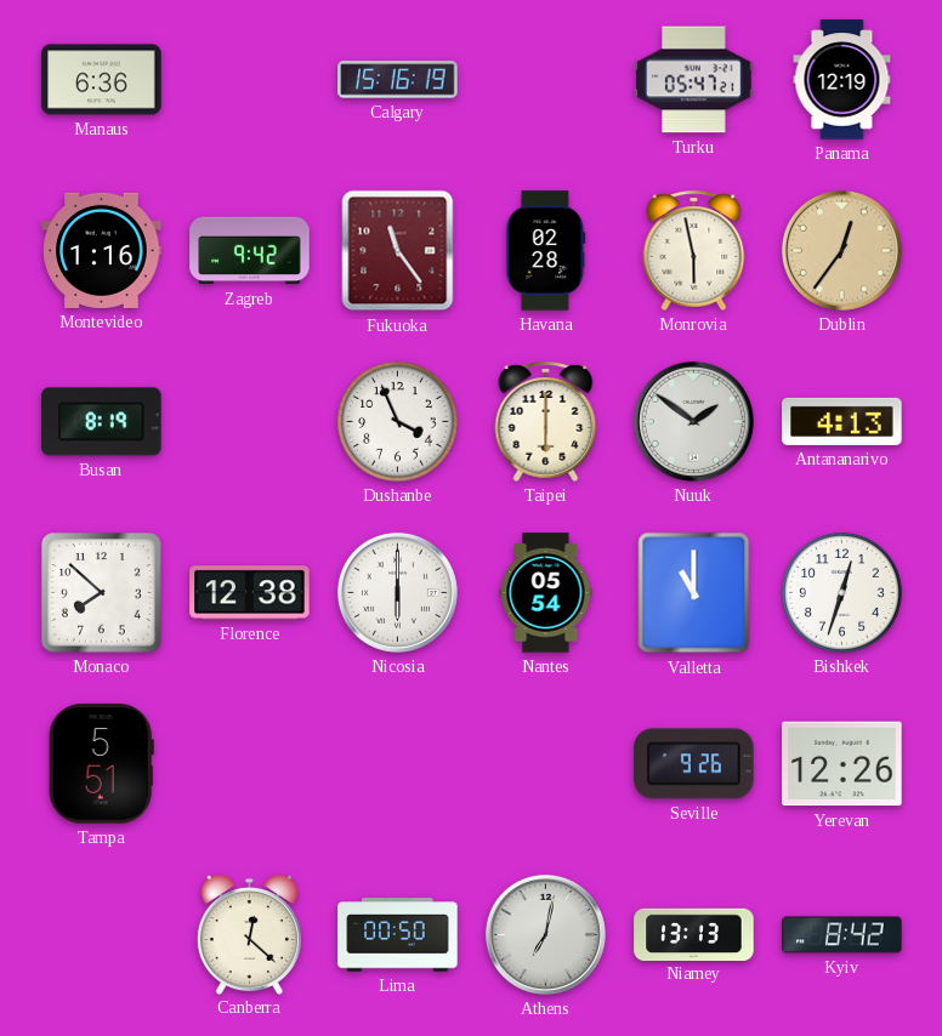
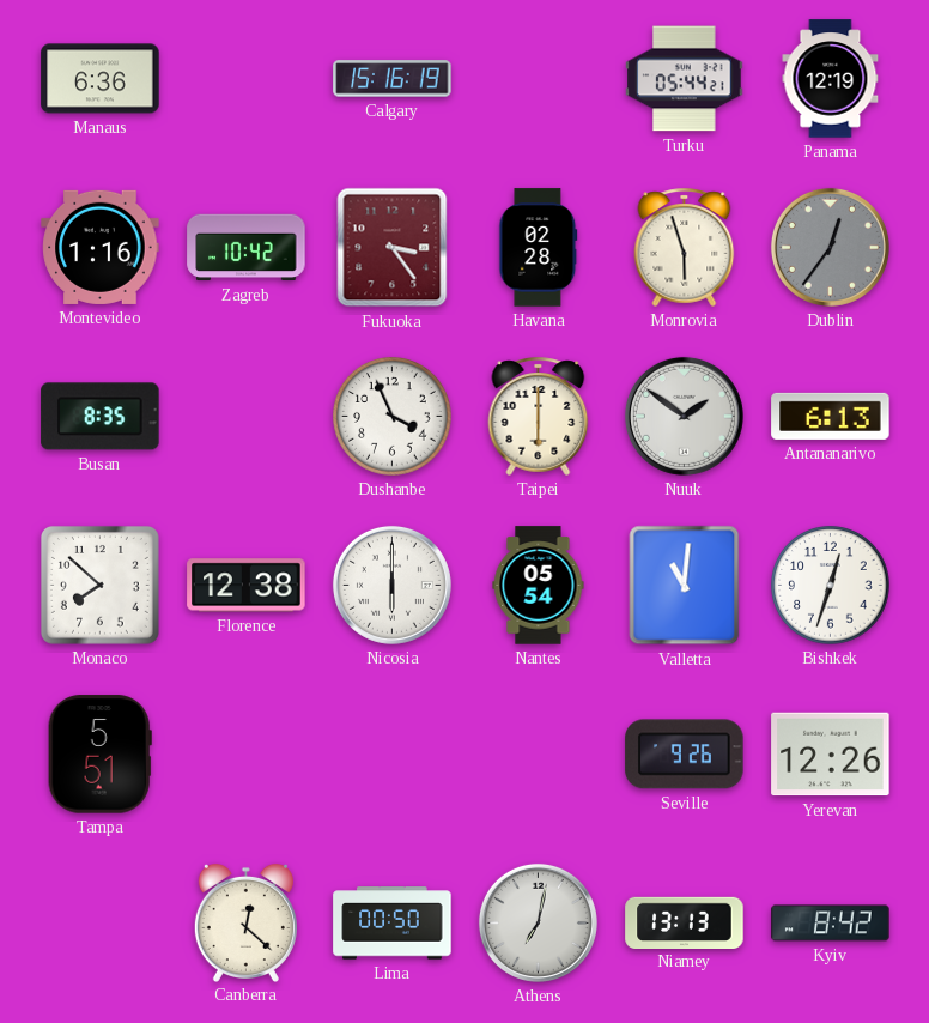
Turku: 05:47 -> 05:44
Zagreb: 9:42 -> 10:42
Fukuoka: 11:24 -> 3:24
Monrovia: 5:58 -> 5:57
Dublin dial: champagne -> grey
Busan: 8:19 -> 8:35
Antananarivo: 4:13 -> 6:13
Valletta: 11:00 -> 11:01
